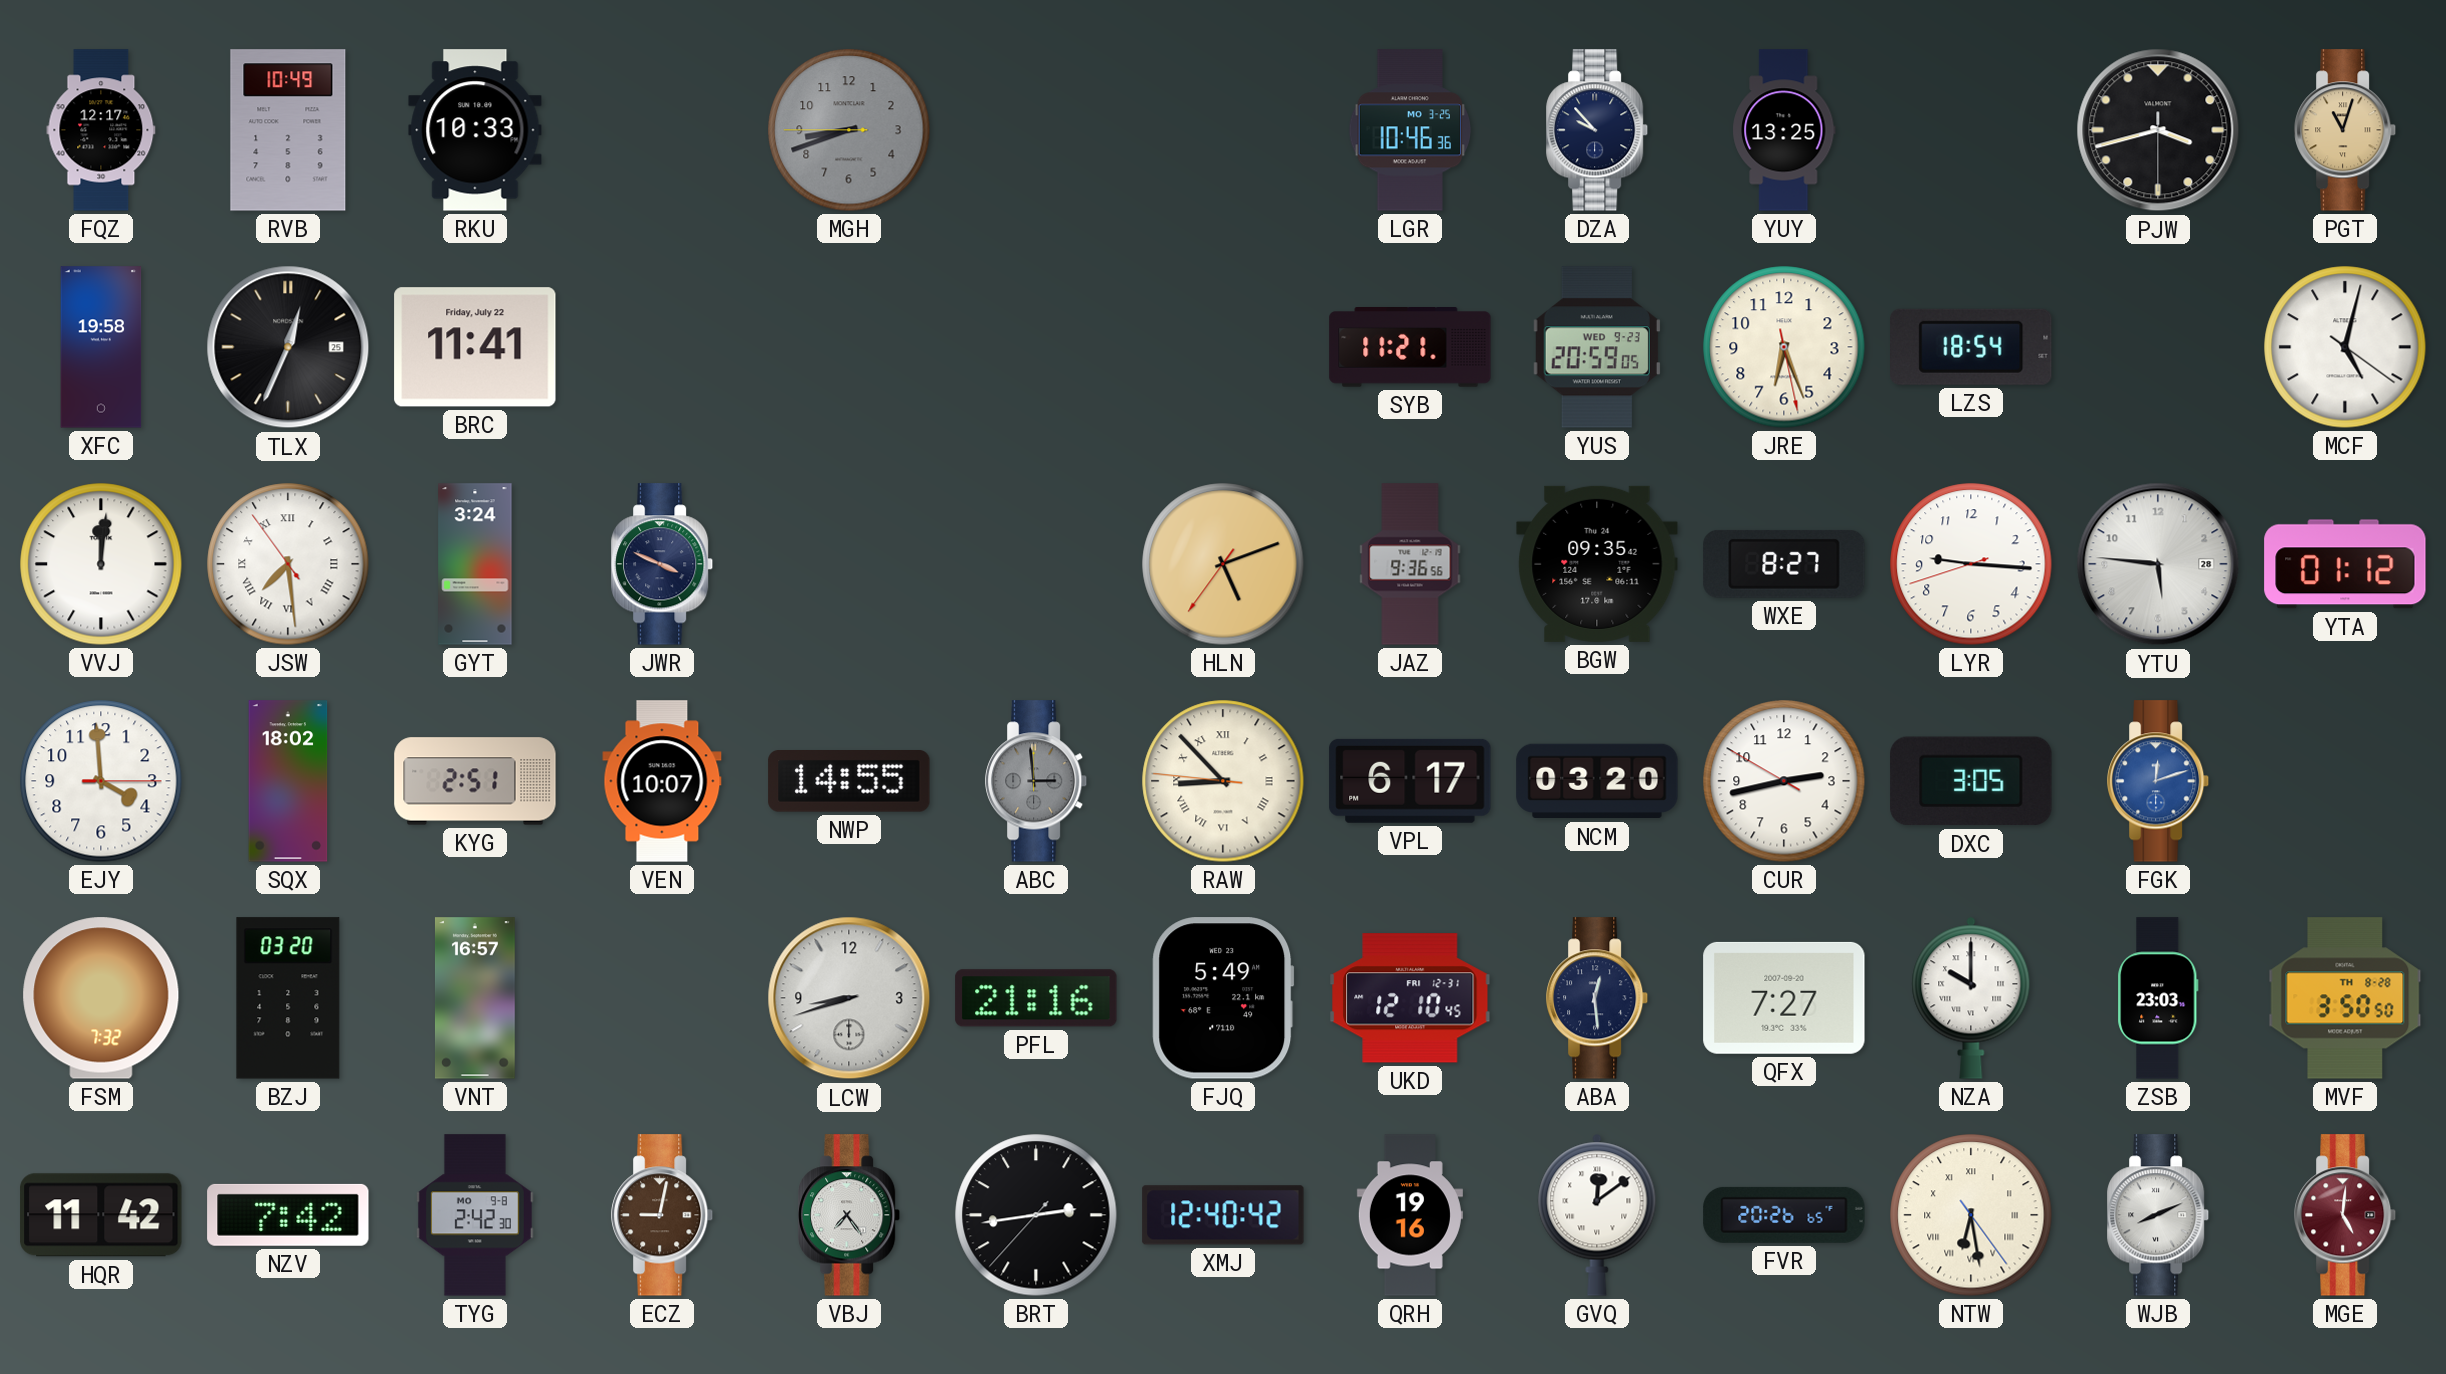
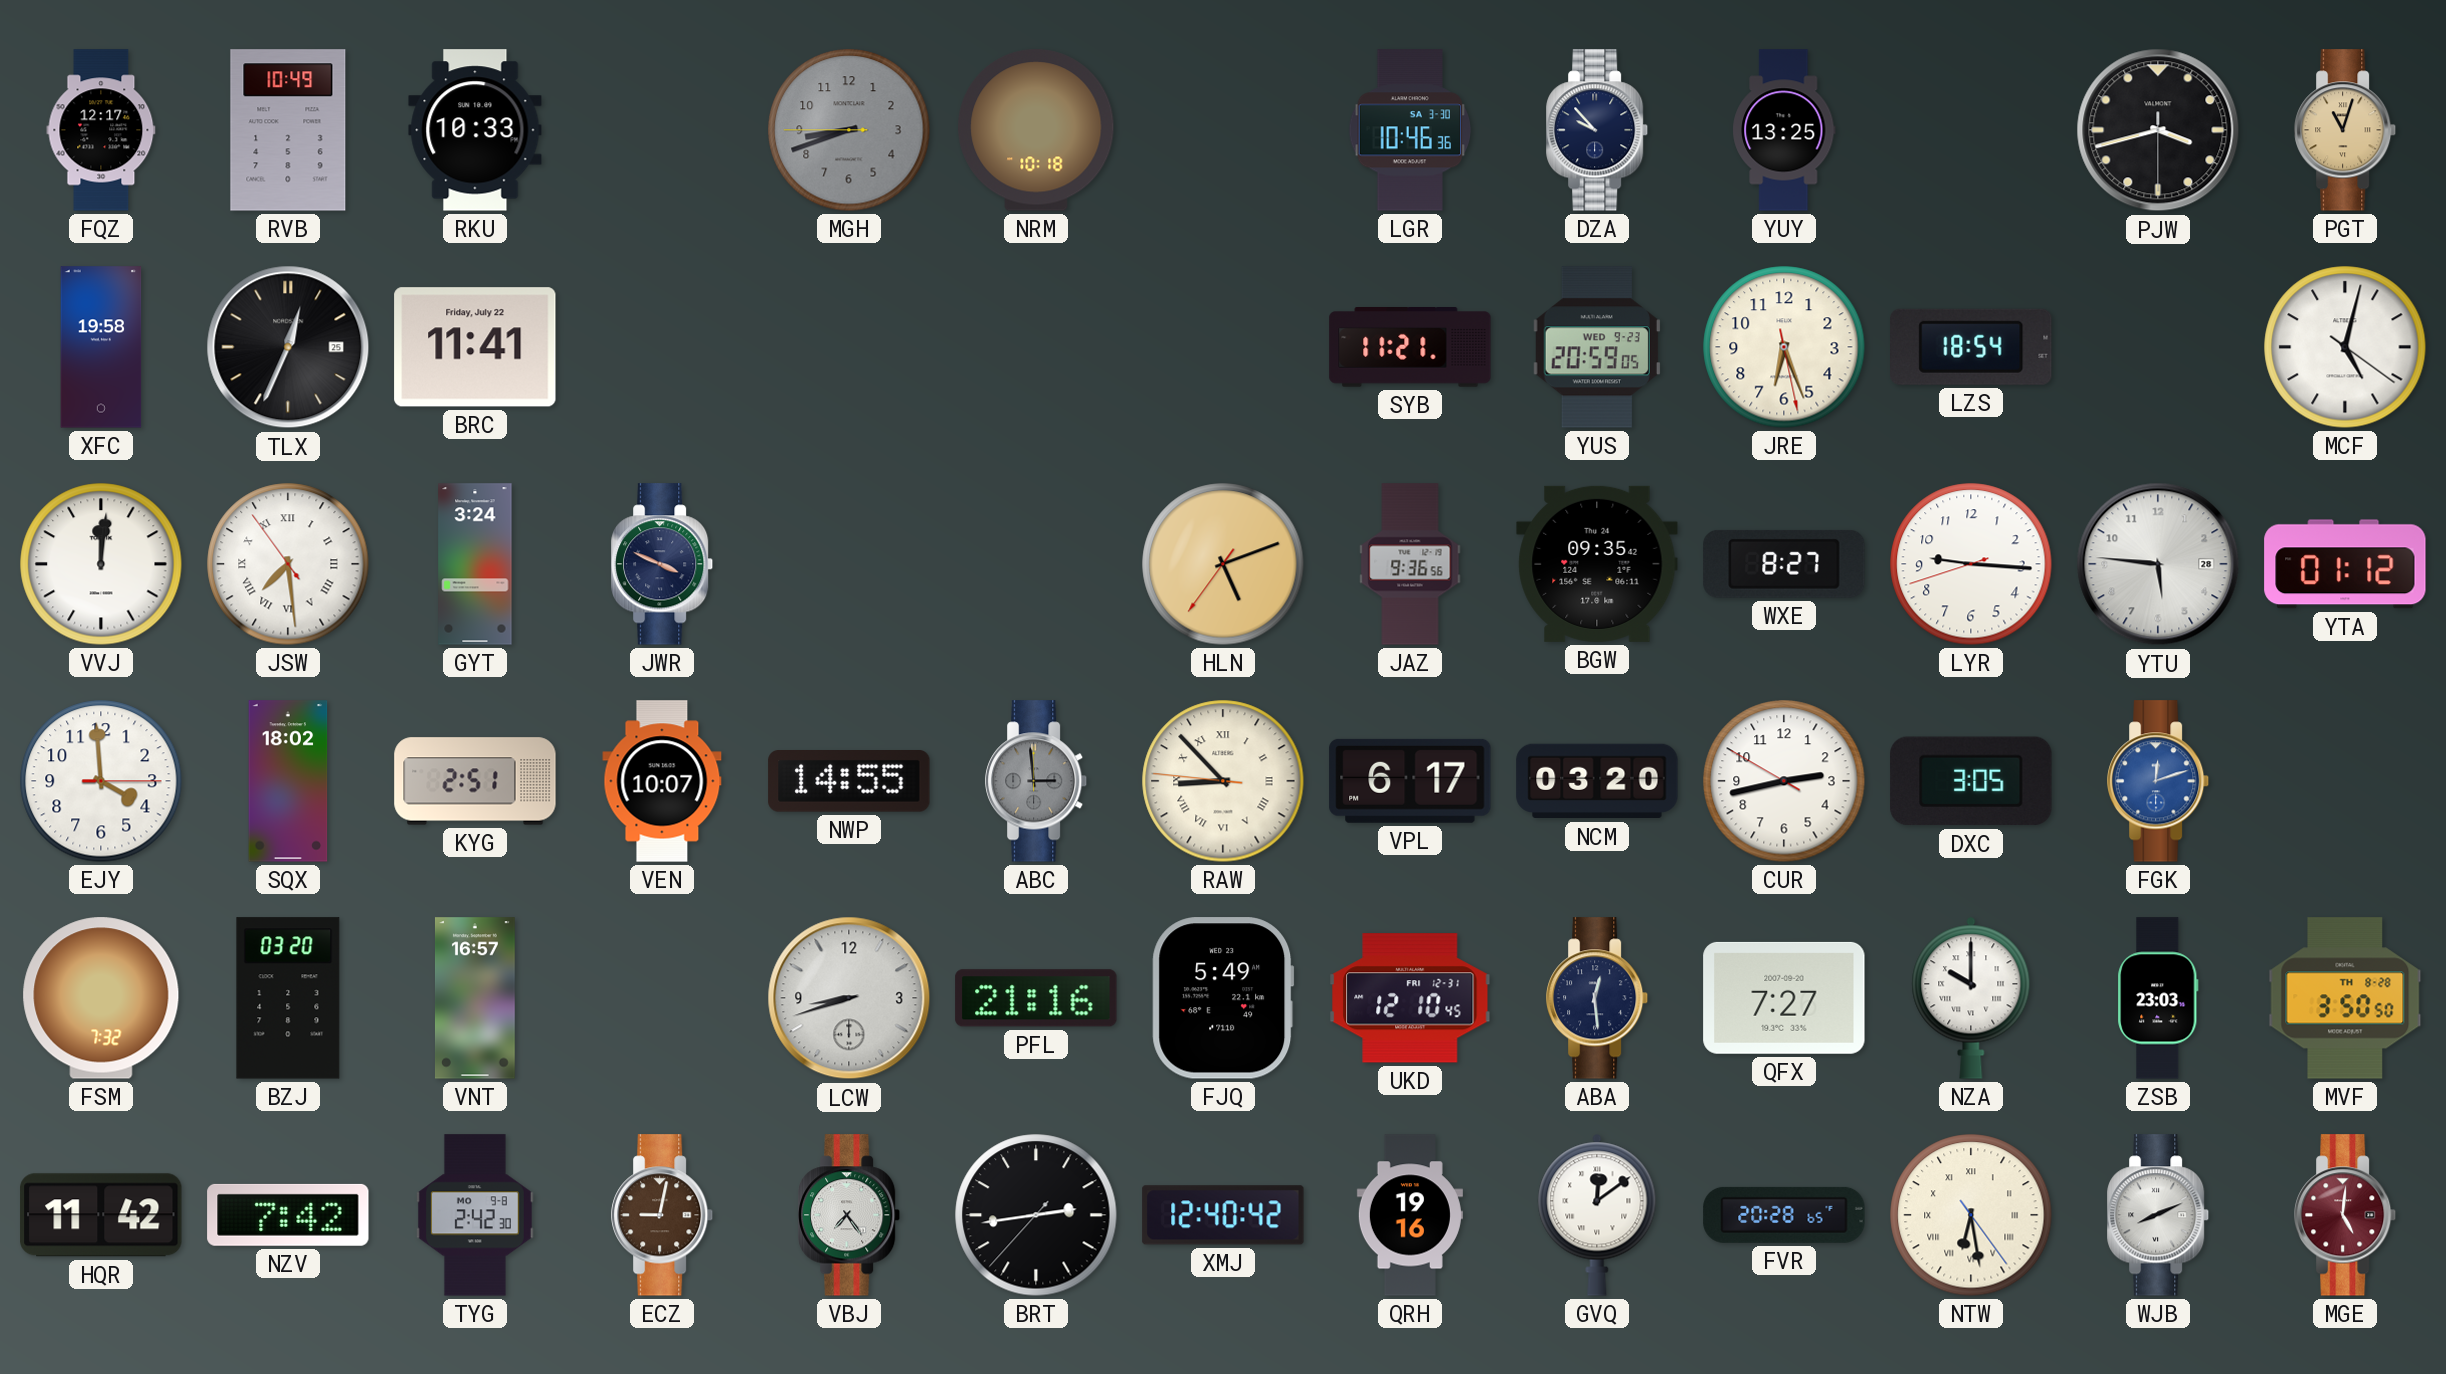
NRM: none -> 10:18
LGR date: MO 3-25 -> SA 3-30
FVR: 20:26 -> 20:28
